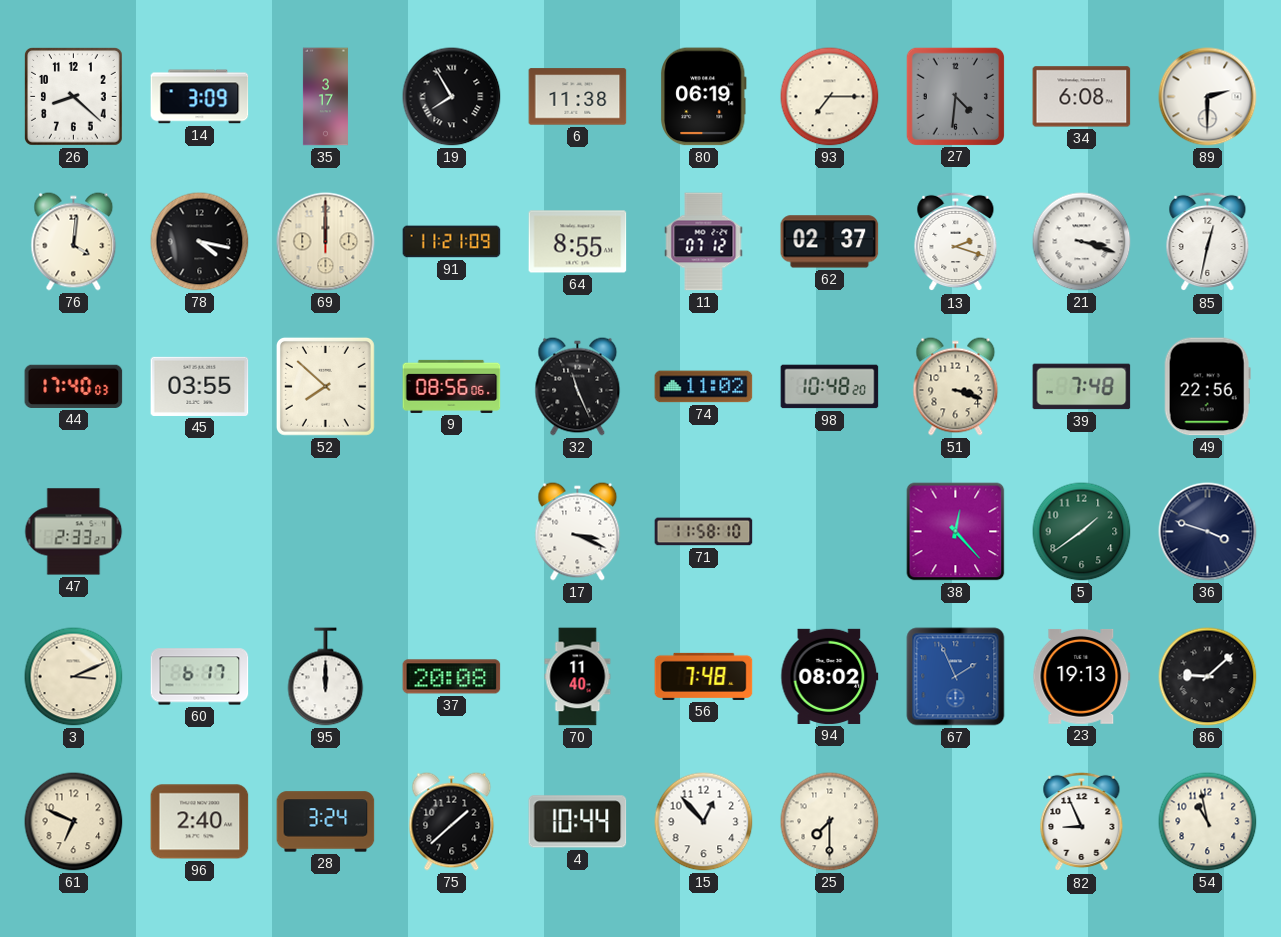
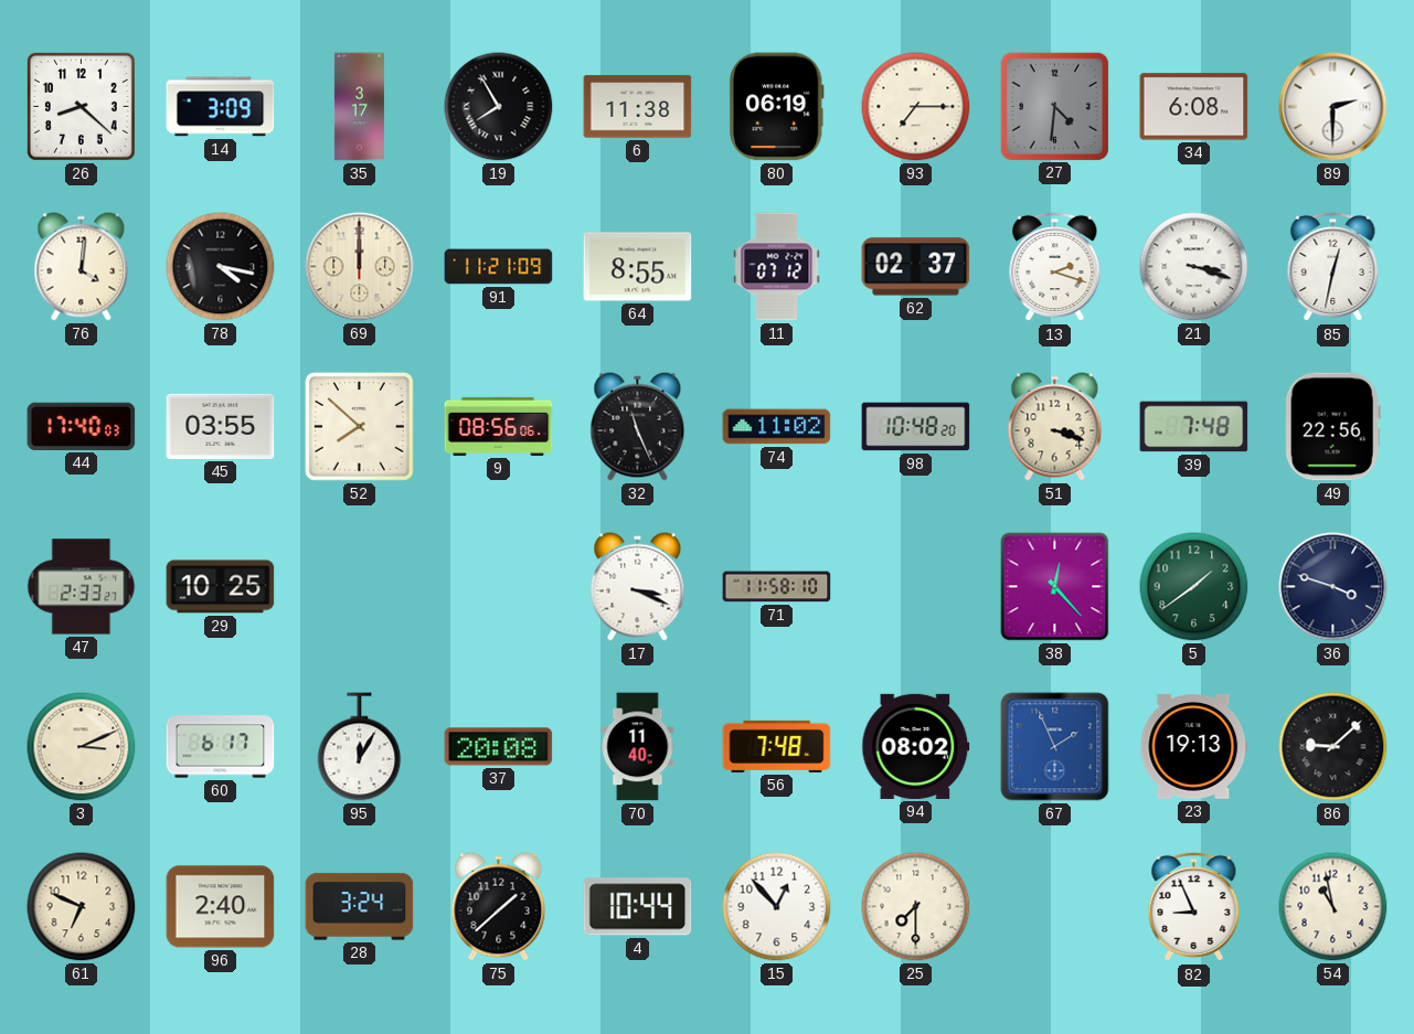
29: none -> 10:25
95: 12:00 -> 12:05
